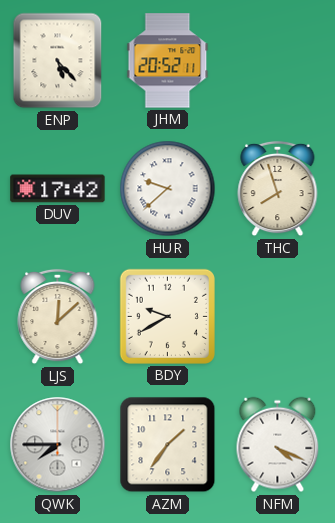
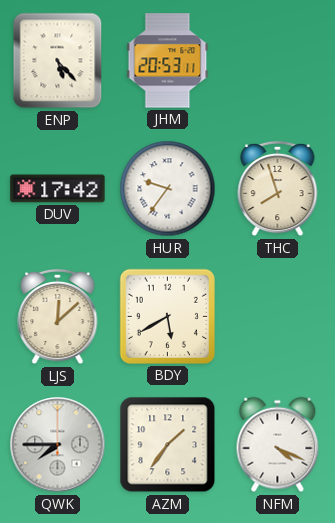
JHM: 20:52 -> 20:53
HUR: 9:38 -> 9:36
BDY: 9:40 -> 5:40
